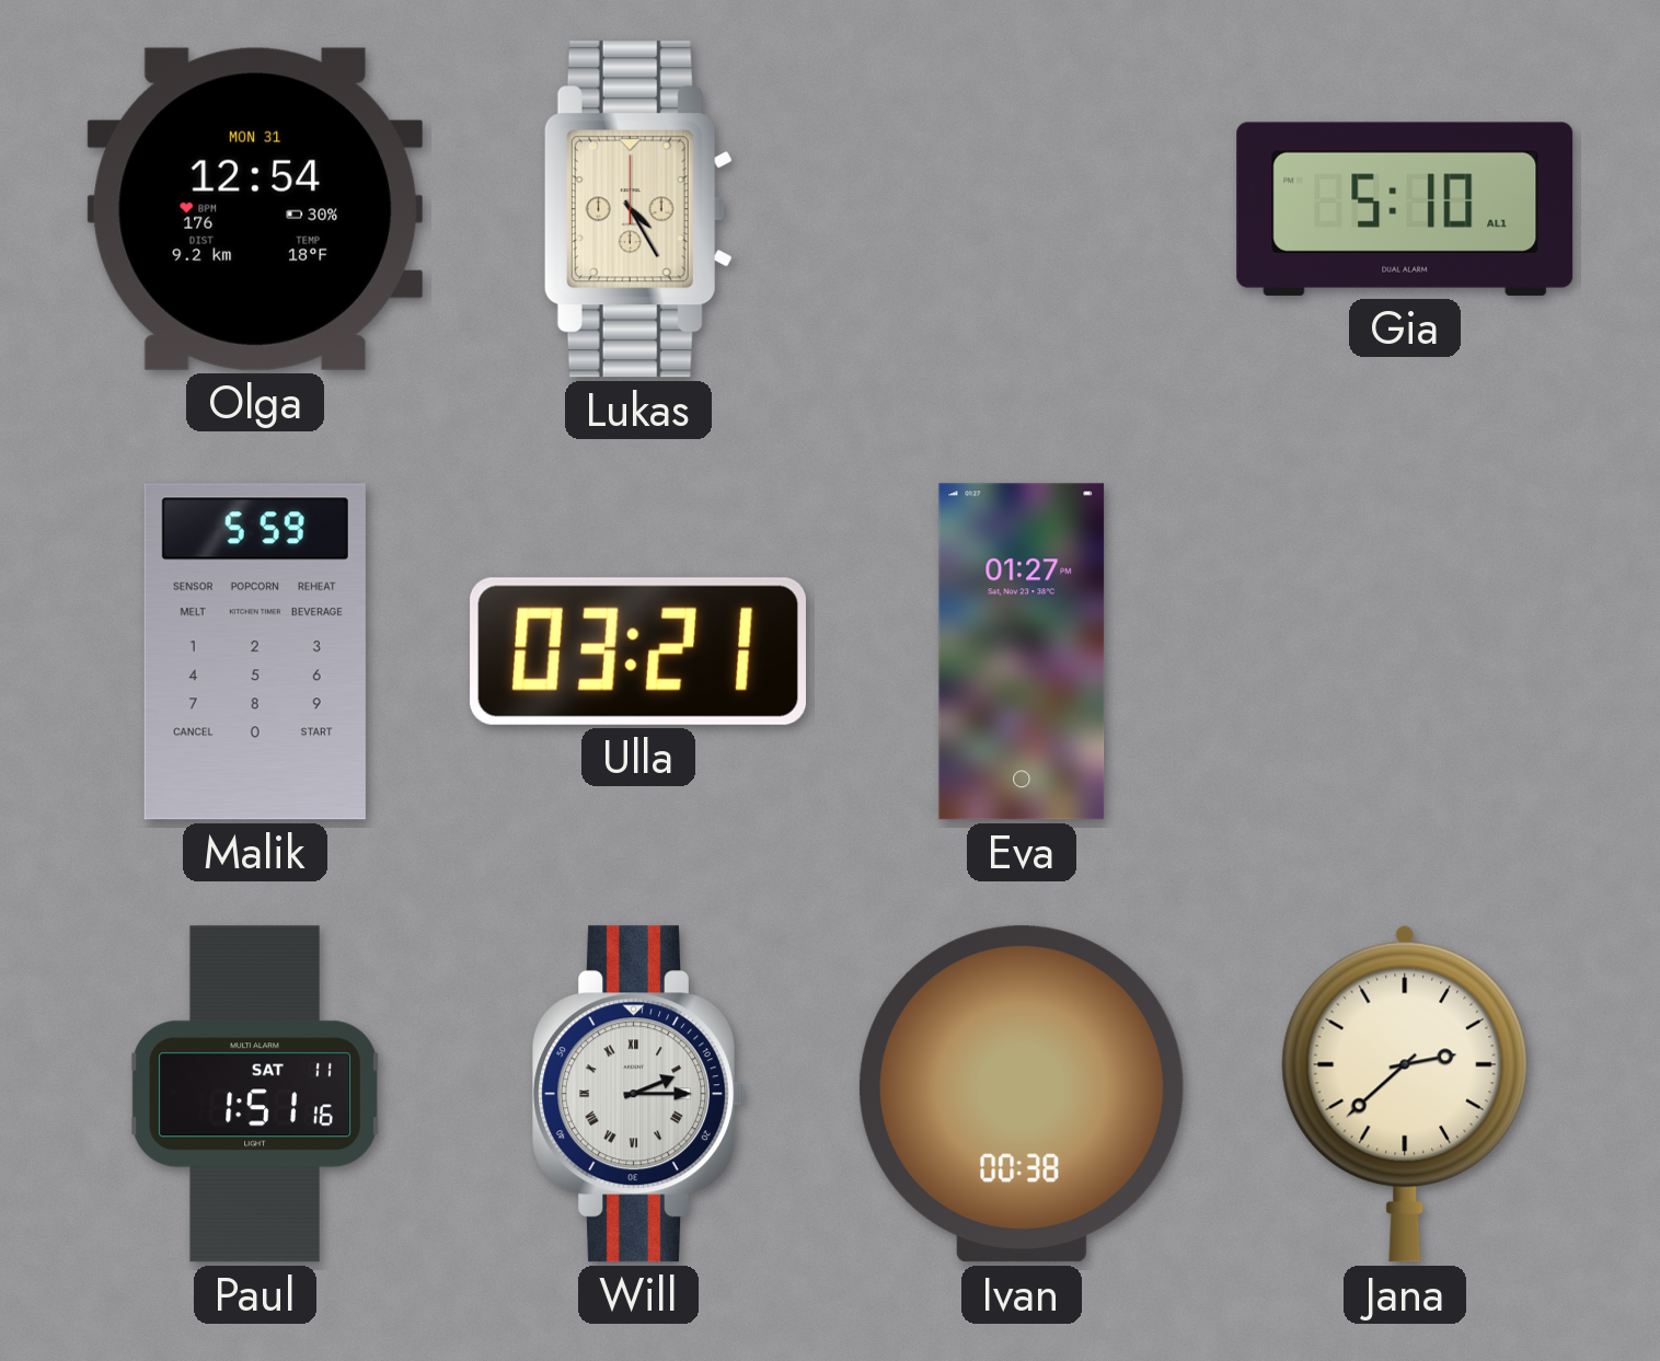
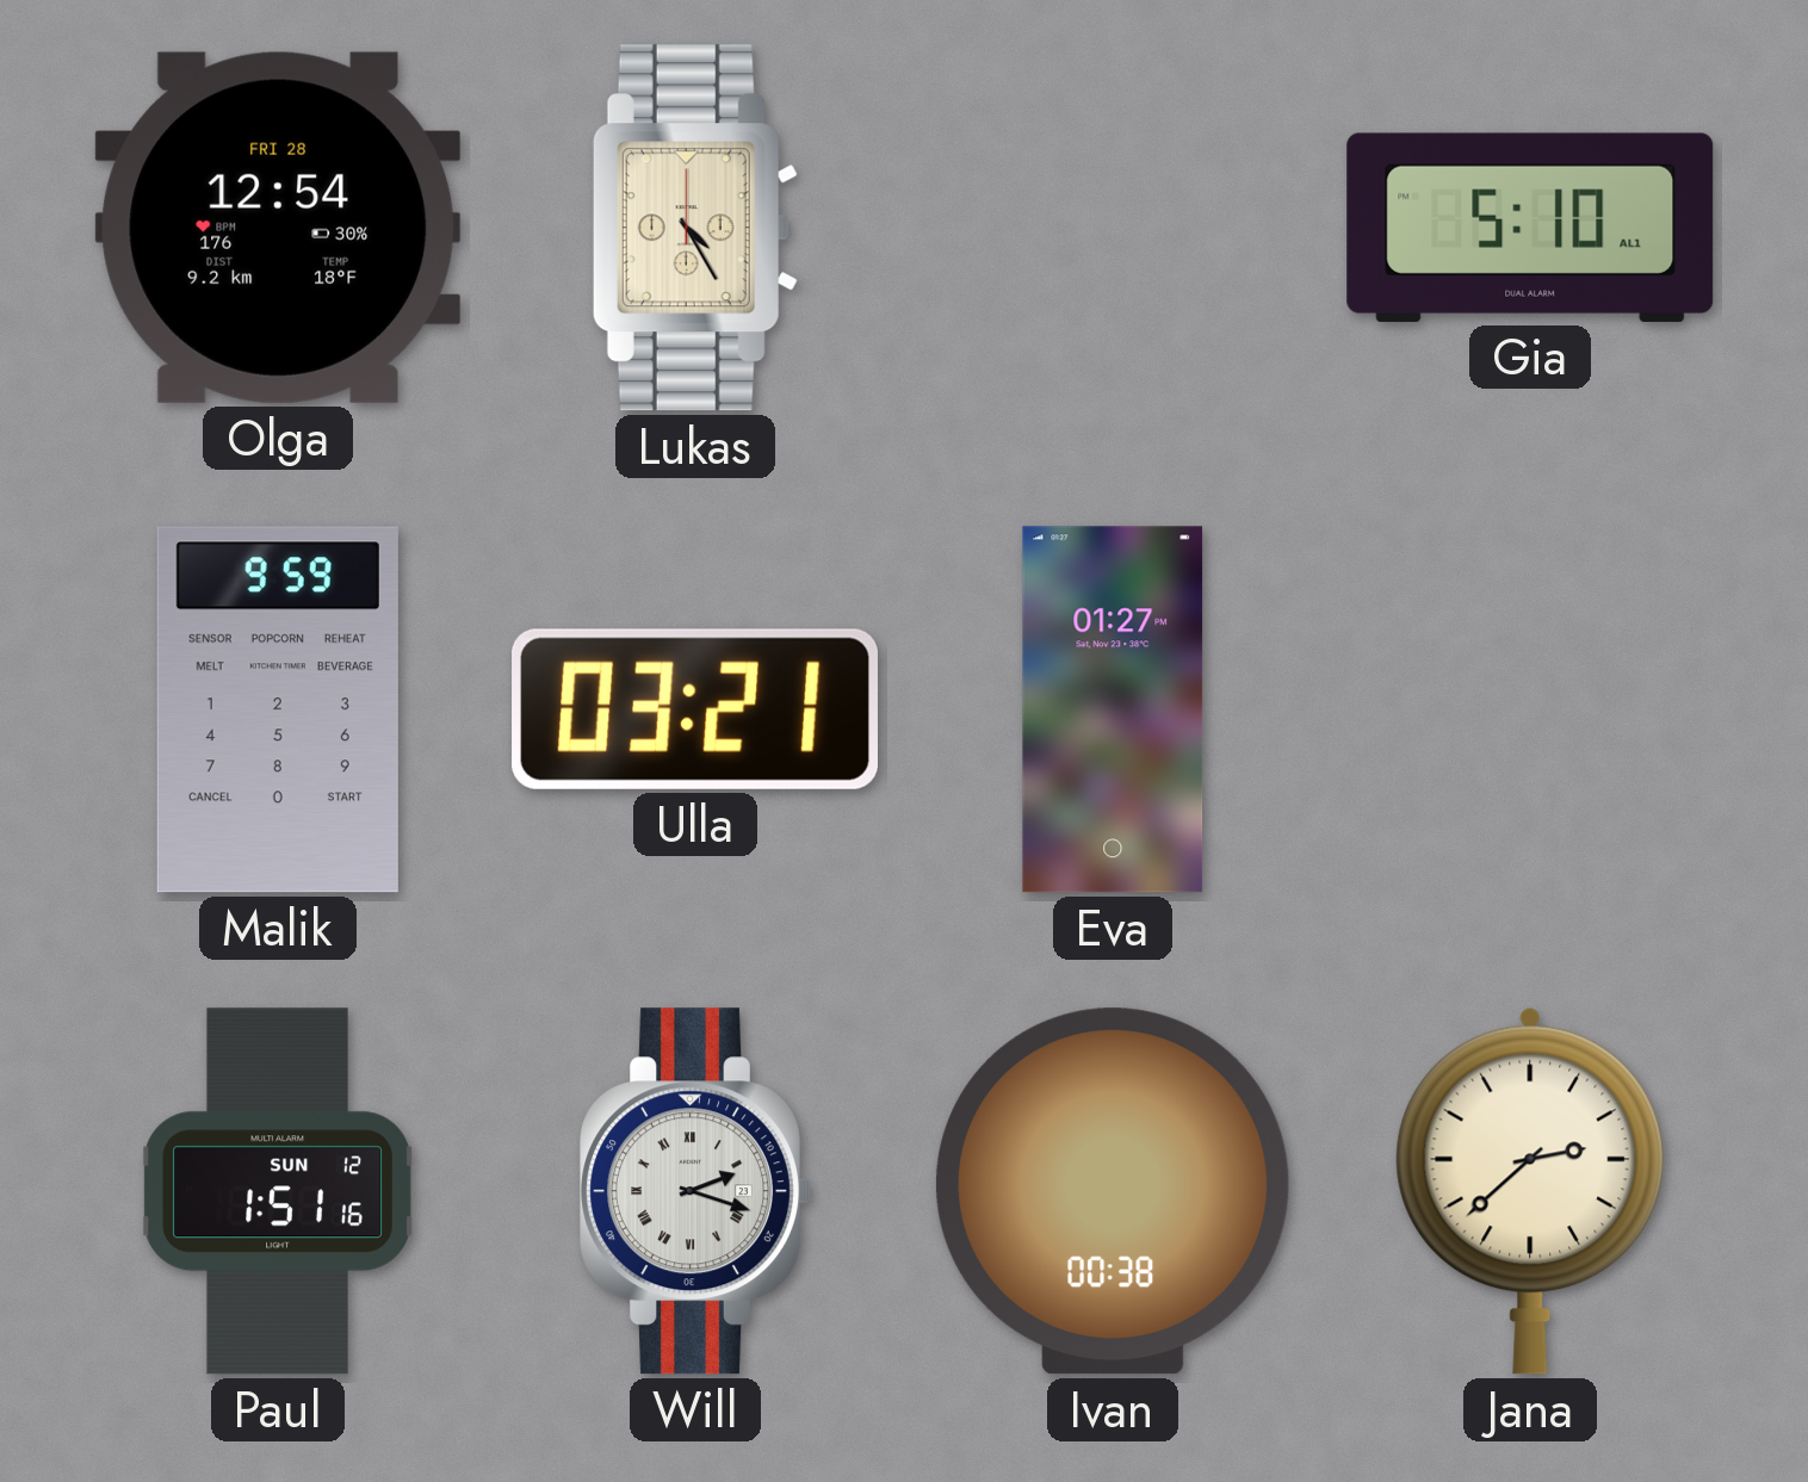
Olga date: MON 31 -> FRI 28
Malik: 5:59 -> 9:59
Paul date: SAT 11 -> SUN 12
Will: 2:15 -> 2:18
